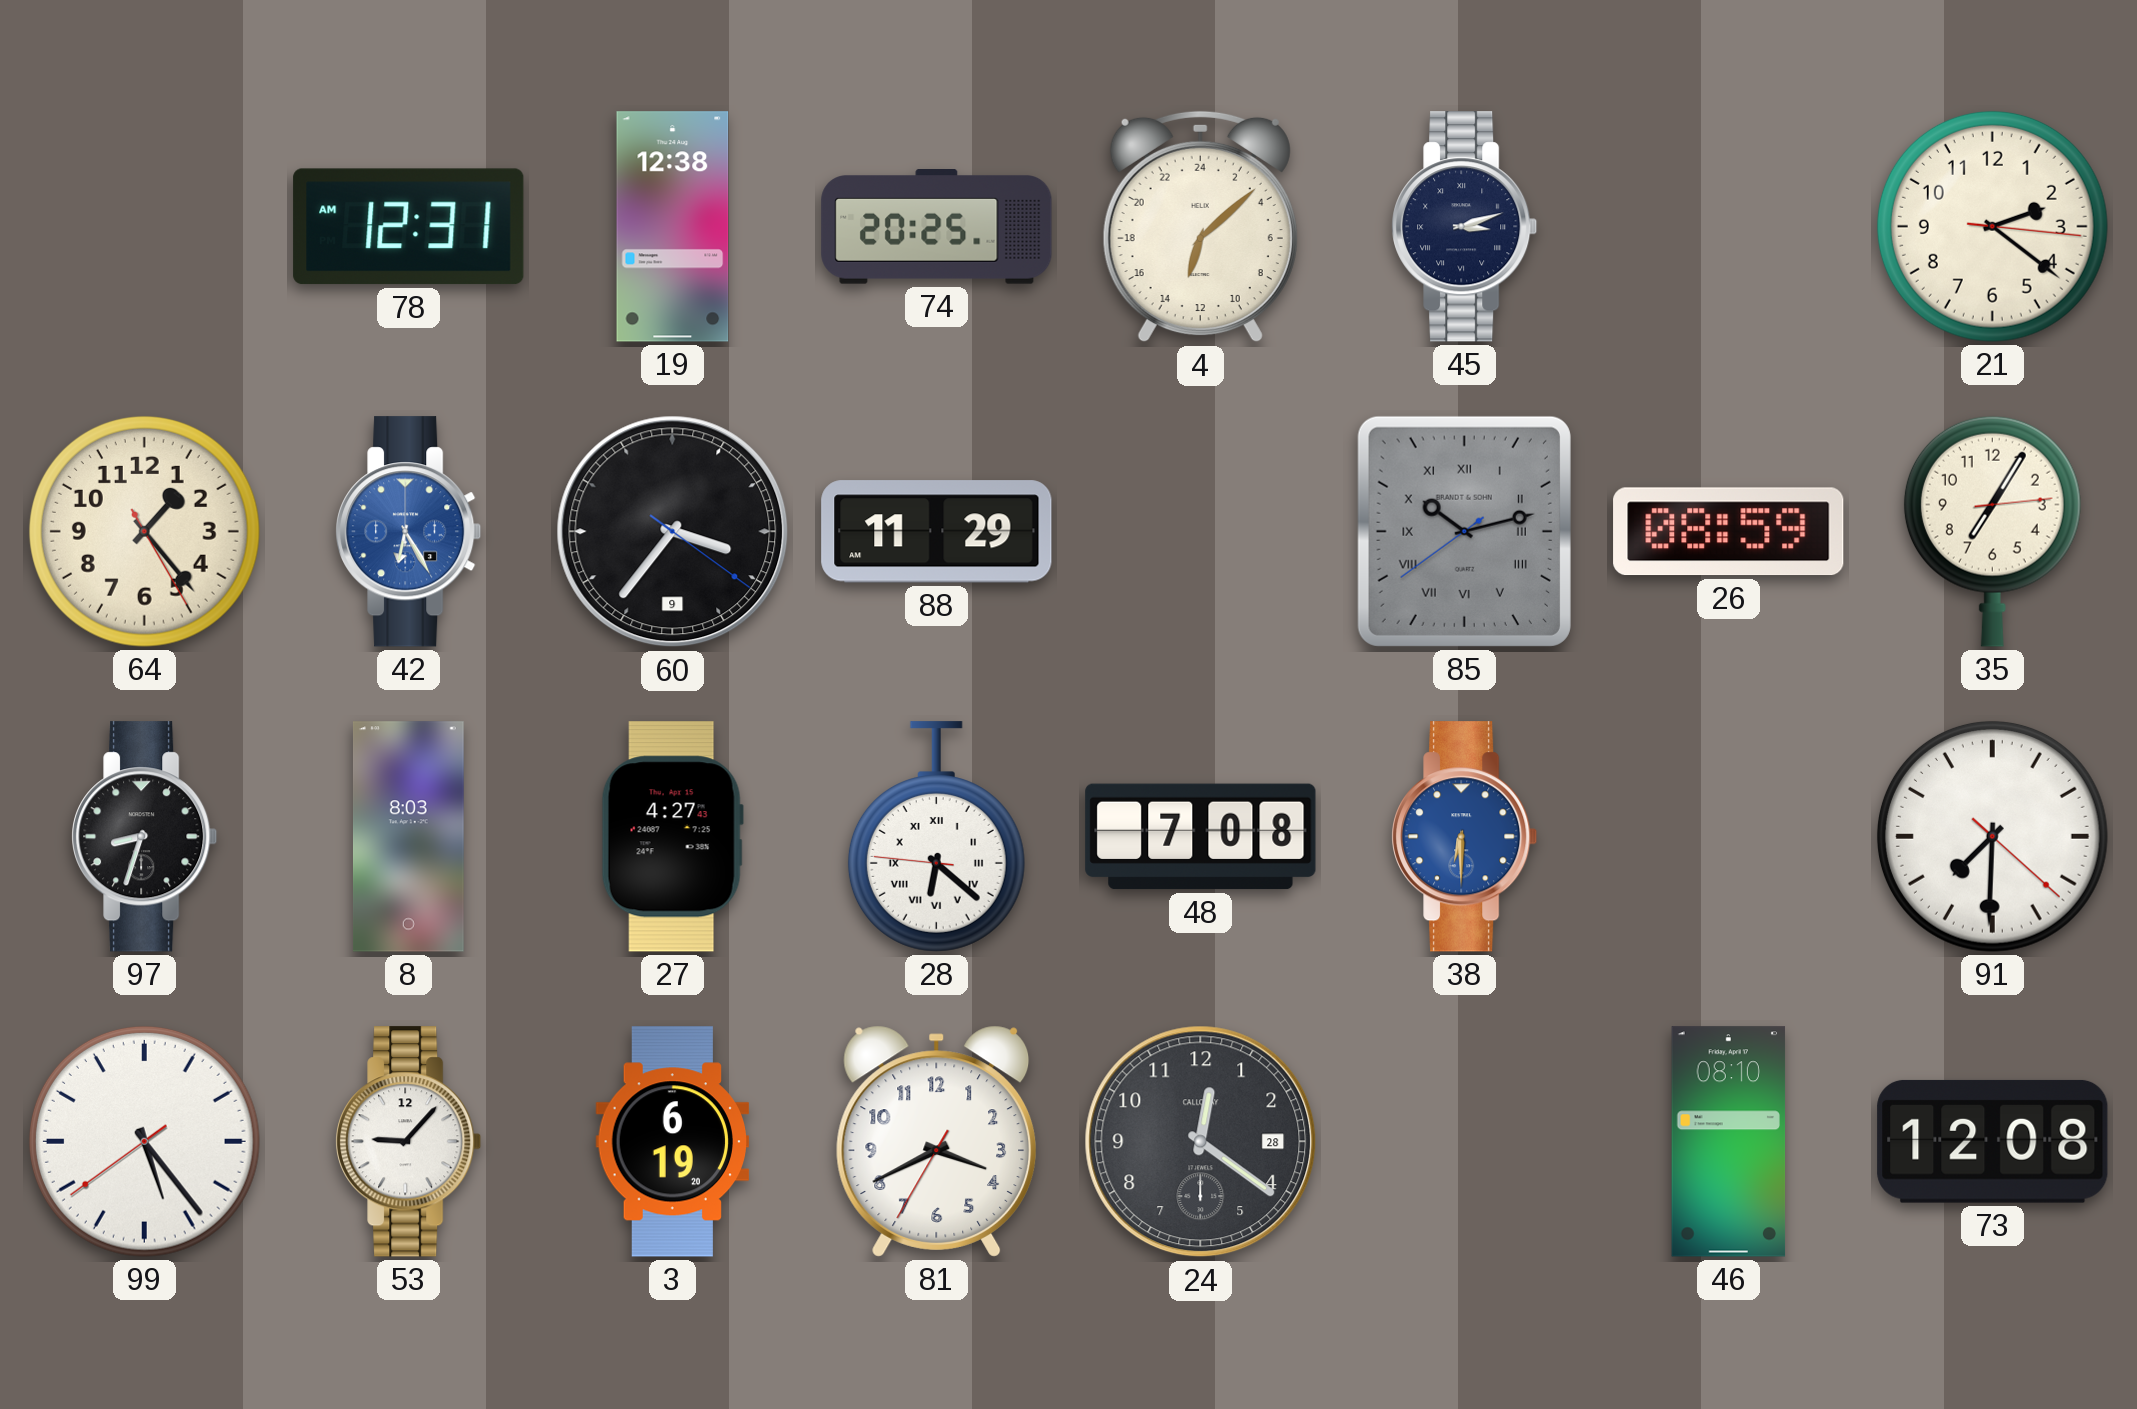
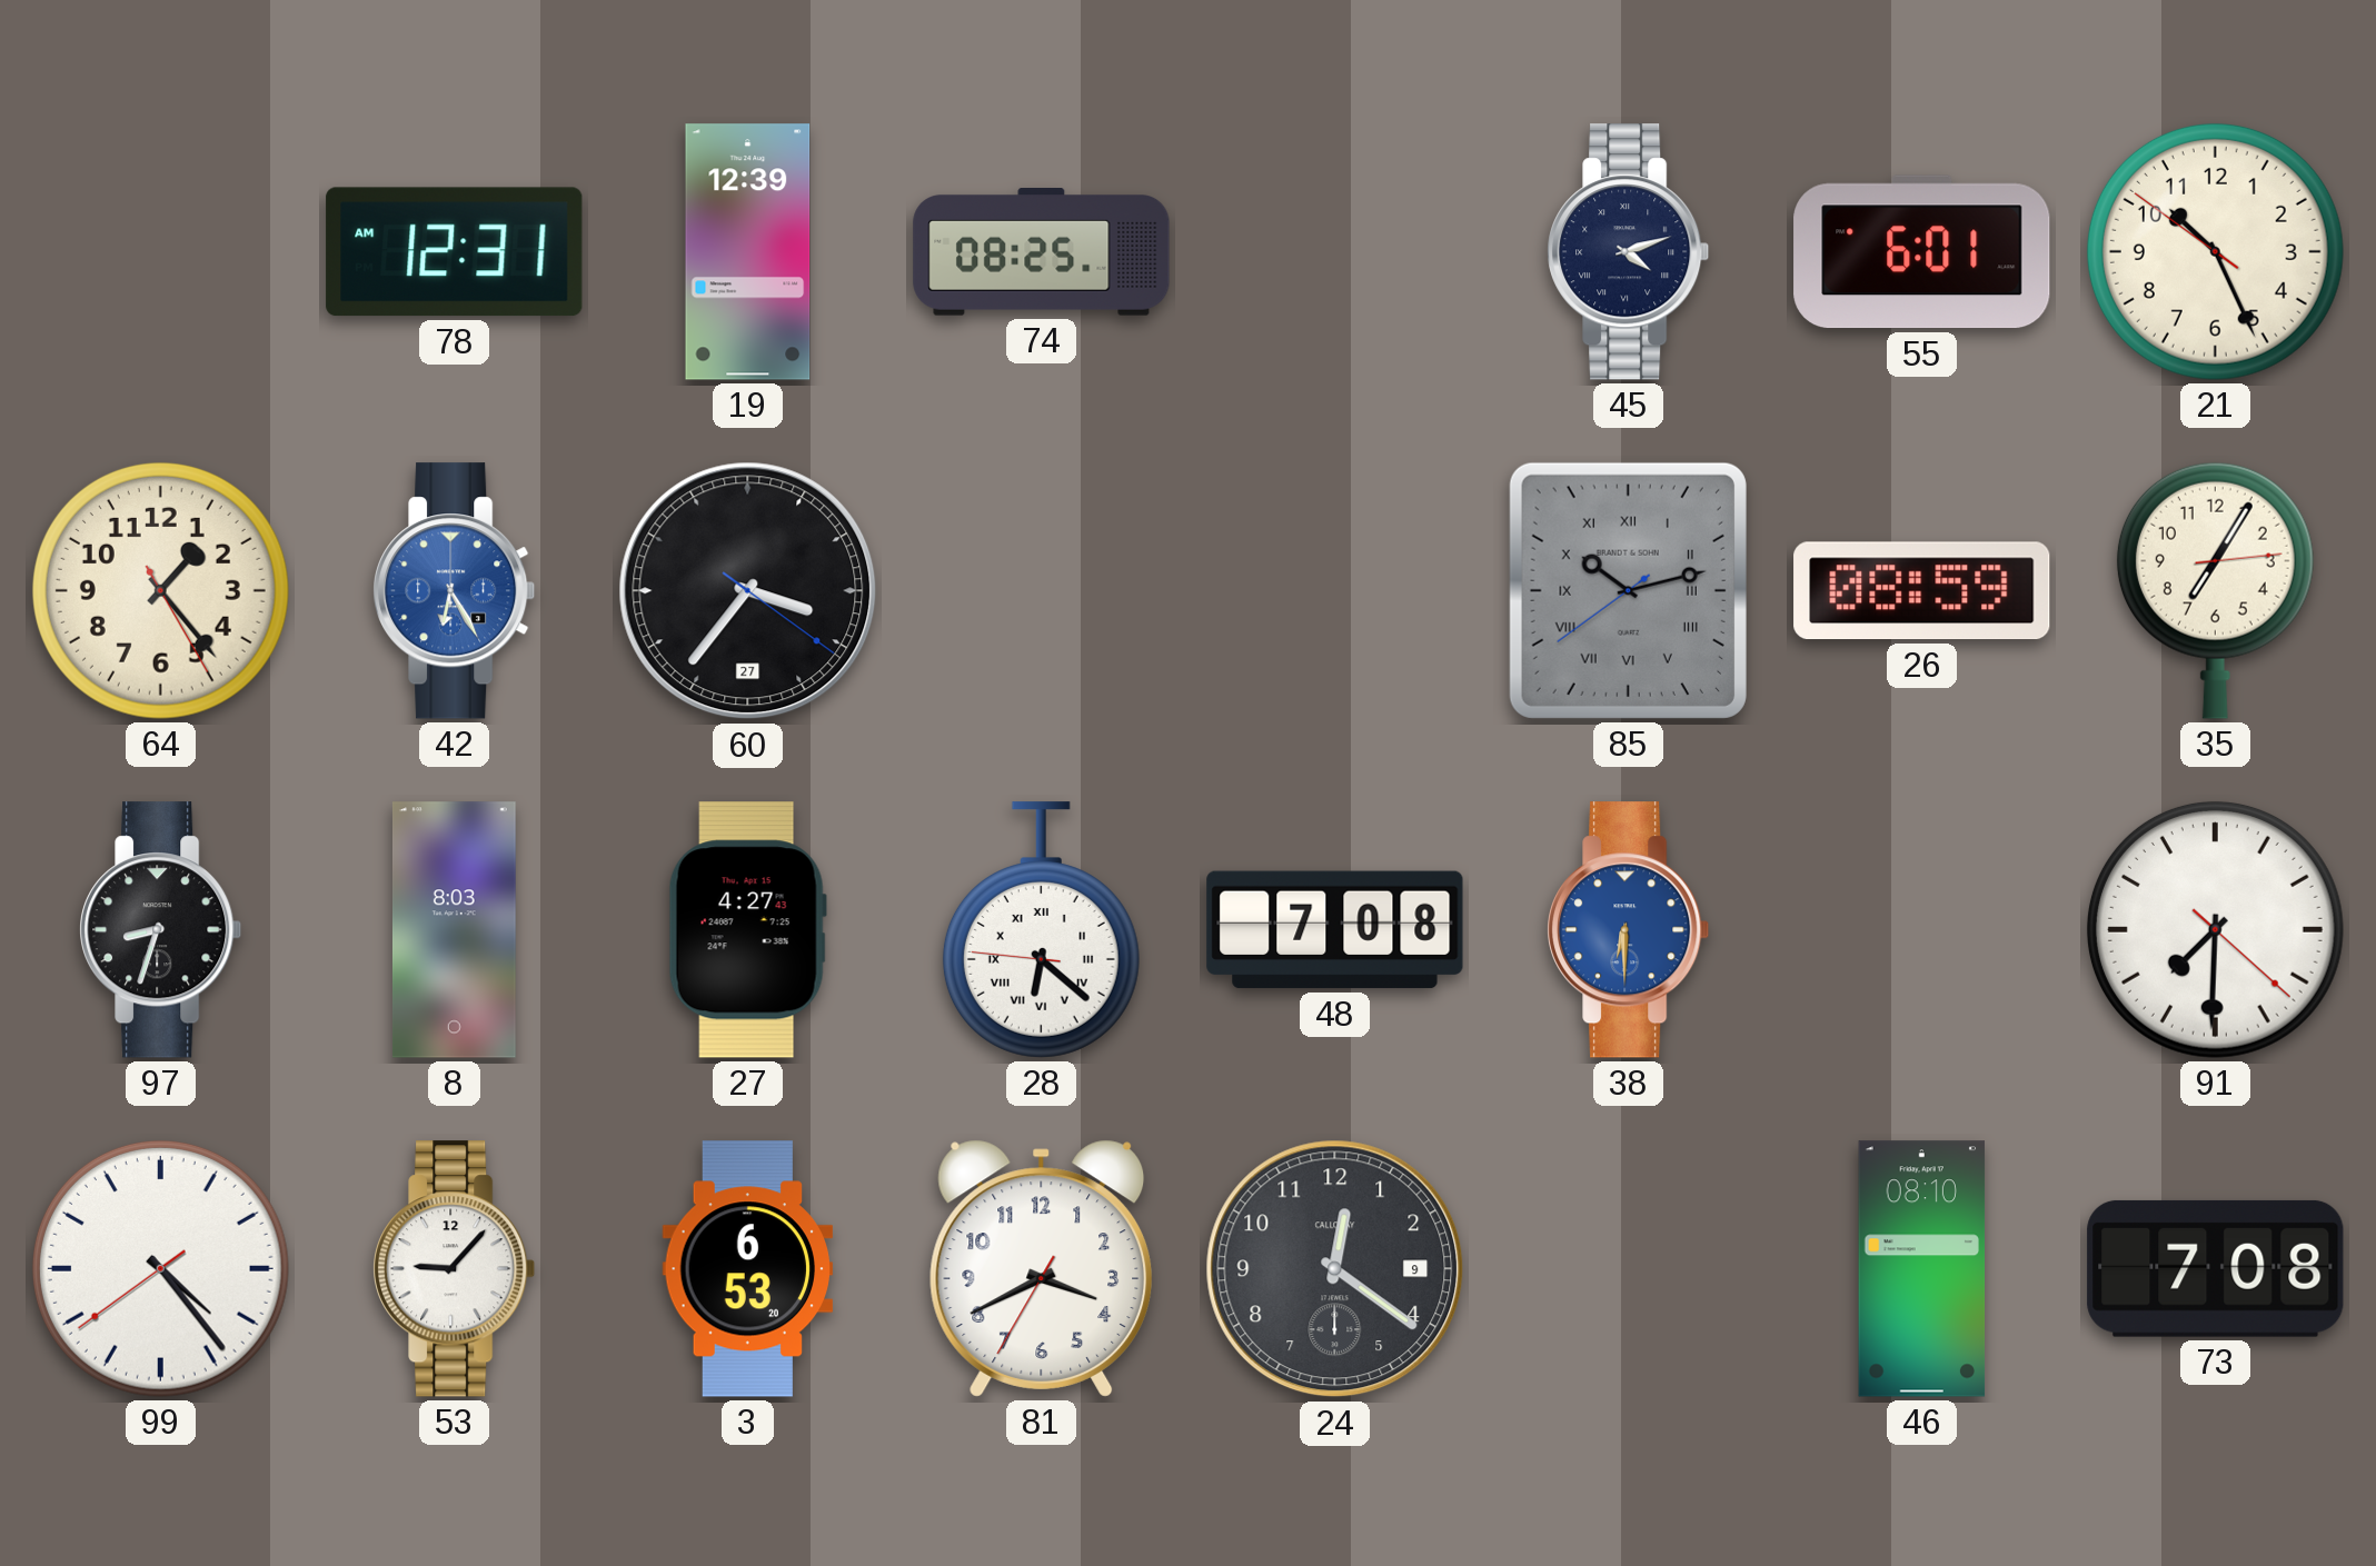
19: 12:38 -> 12:39
74: 20:25 -> 08:25
4: 13:08 -> none
45: 3:12 -> 4:12
55: none -> 6:01
21: 2:21 -> 10:25
60 date: 9 -> 27
88: 11:29 -> none
99: 5:23 -> 4:23
3: 6:19 -> 6:53
24 date: 28 -> 9
73: 12:08 -> 7:08
